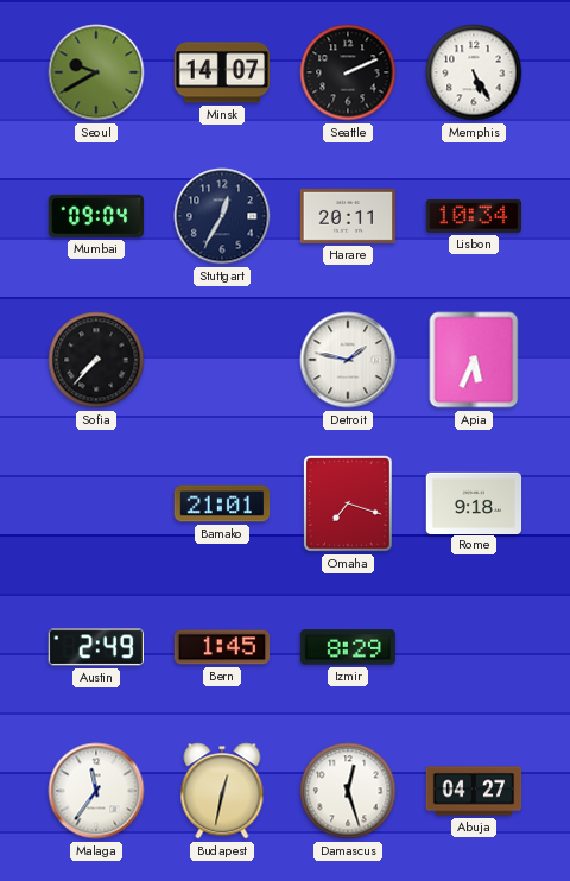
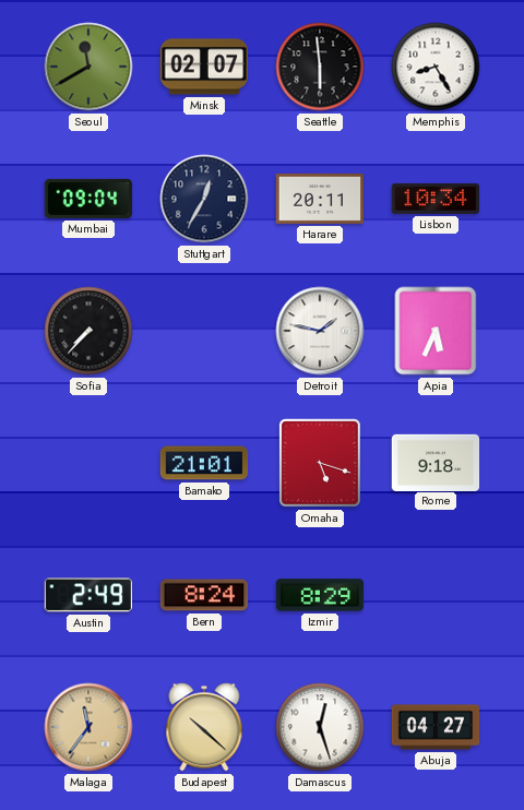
Seoul: 9:40 -> 11:40
Minsk: 14:07 -> 02:07
Seattle: 2:11 -> 5:59
Memphis: 5:25 -> 8:25
Omaha: 7:18 -> 5:18
Bern: 1:45 -> 8:24
Malaga dial: white -> champagne
Budapest: 12:32 -> 10:22
